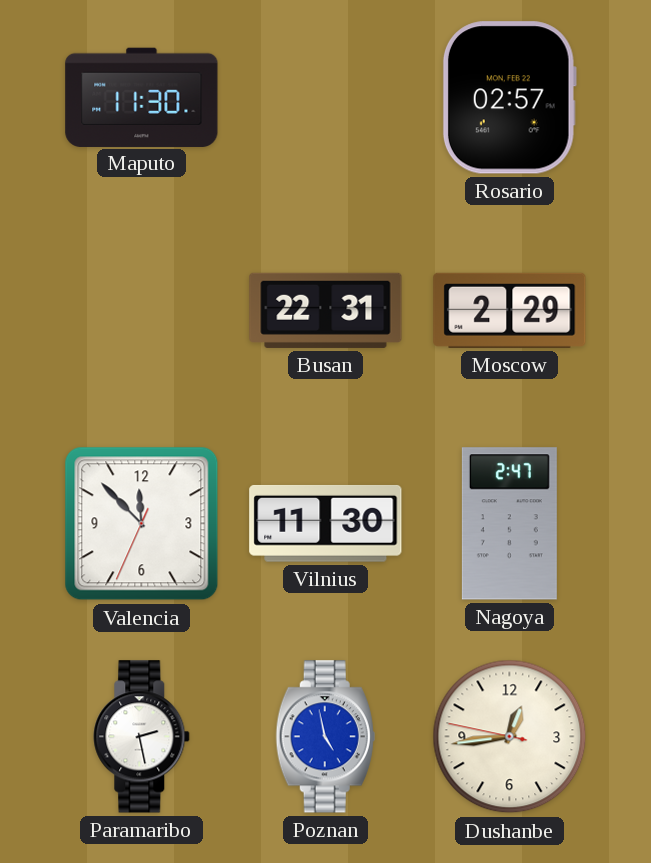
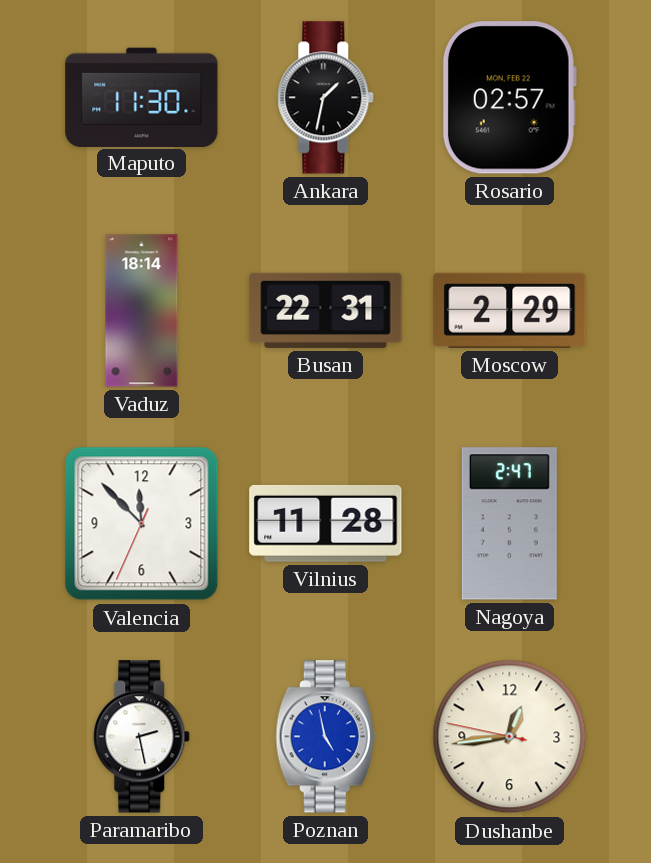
Ankara: none -> 1:32
Vaduz: none -> 18:14
Vilnius: 11:30 -> 11:28
